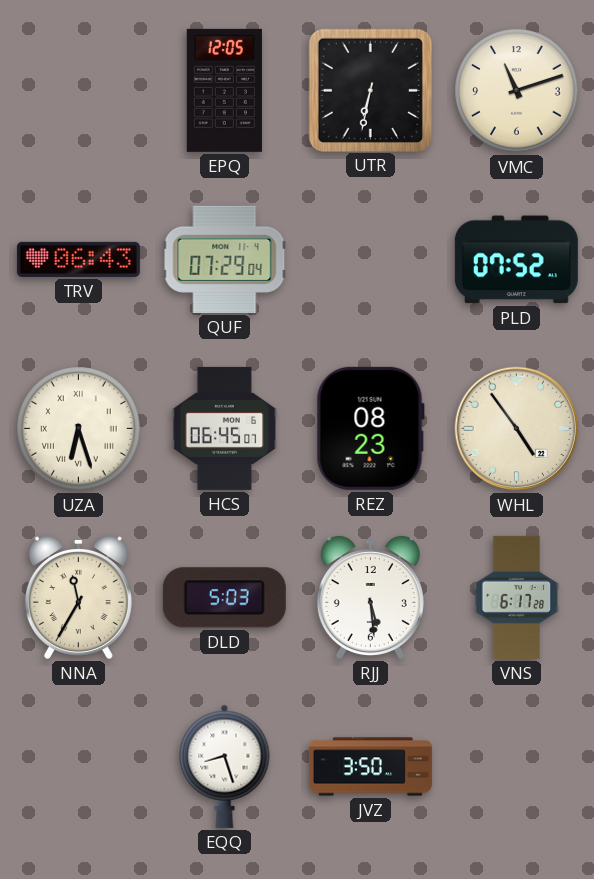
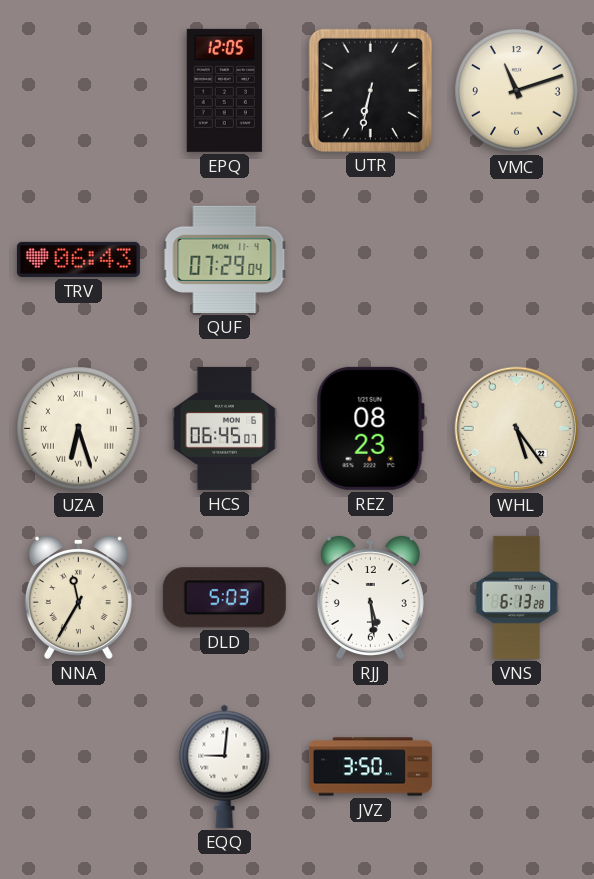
PLD: 07:52 -> none
WHL: 4:54 -> 5:24
VNS: 6:17 -> 6:13
EQQ: 8:27 -> 9:01
